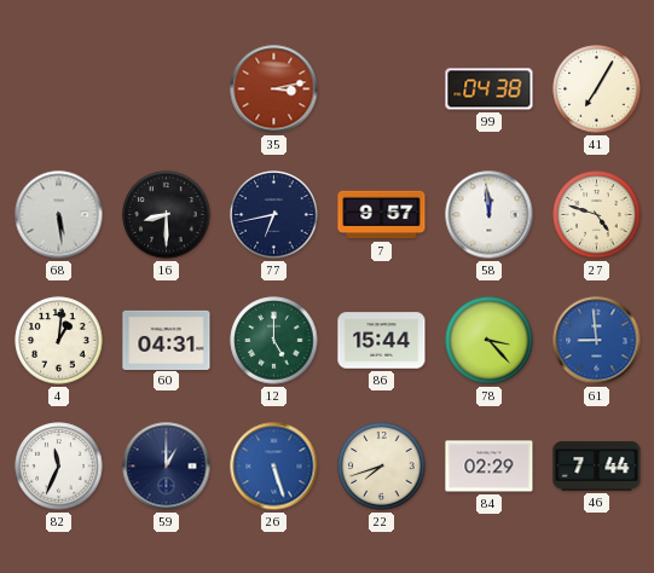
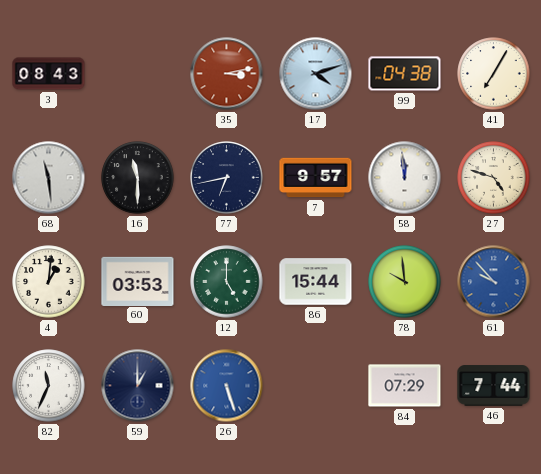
3: none -> 08:43
17: none -> 4:12
68: 5:29 -> 11:29
16: 8:30 -> 11:30
60: 04:31 -> 03:53
78: 3:23 -> 9:59
61: 8:59 -> 9:53
22: 7:42 -> none
84: 02:29 -> 07:29
